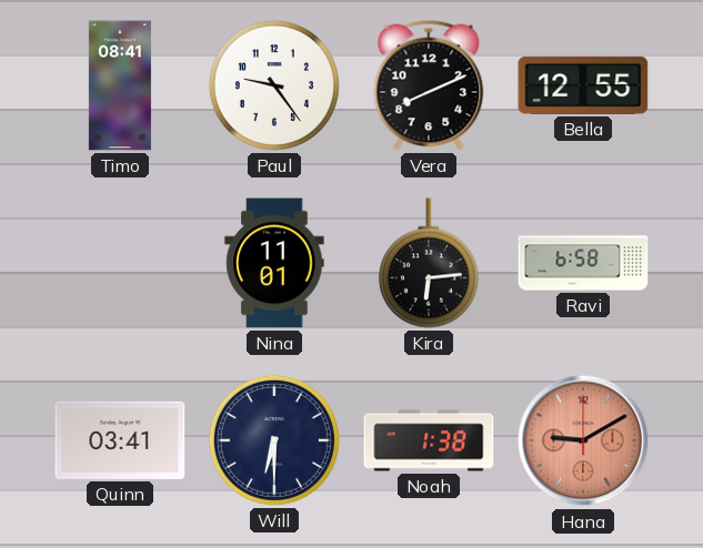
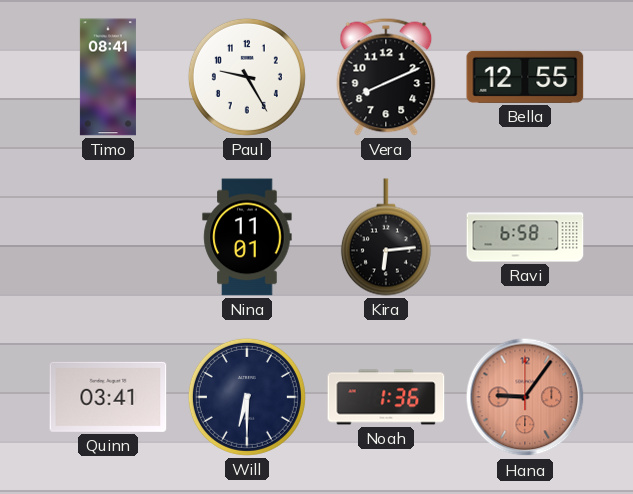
Paul: 9:24 -> 9:25
Noah: 1:38 -> 1:36
Hana: 9:10 -> 9:06
